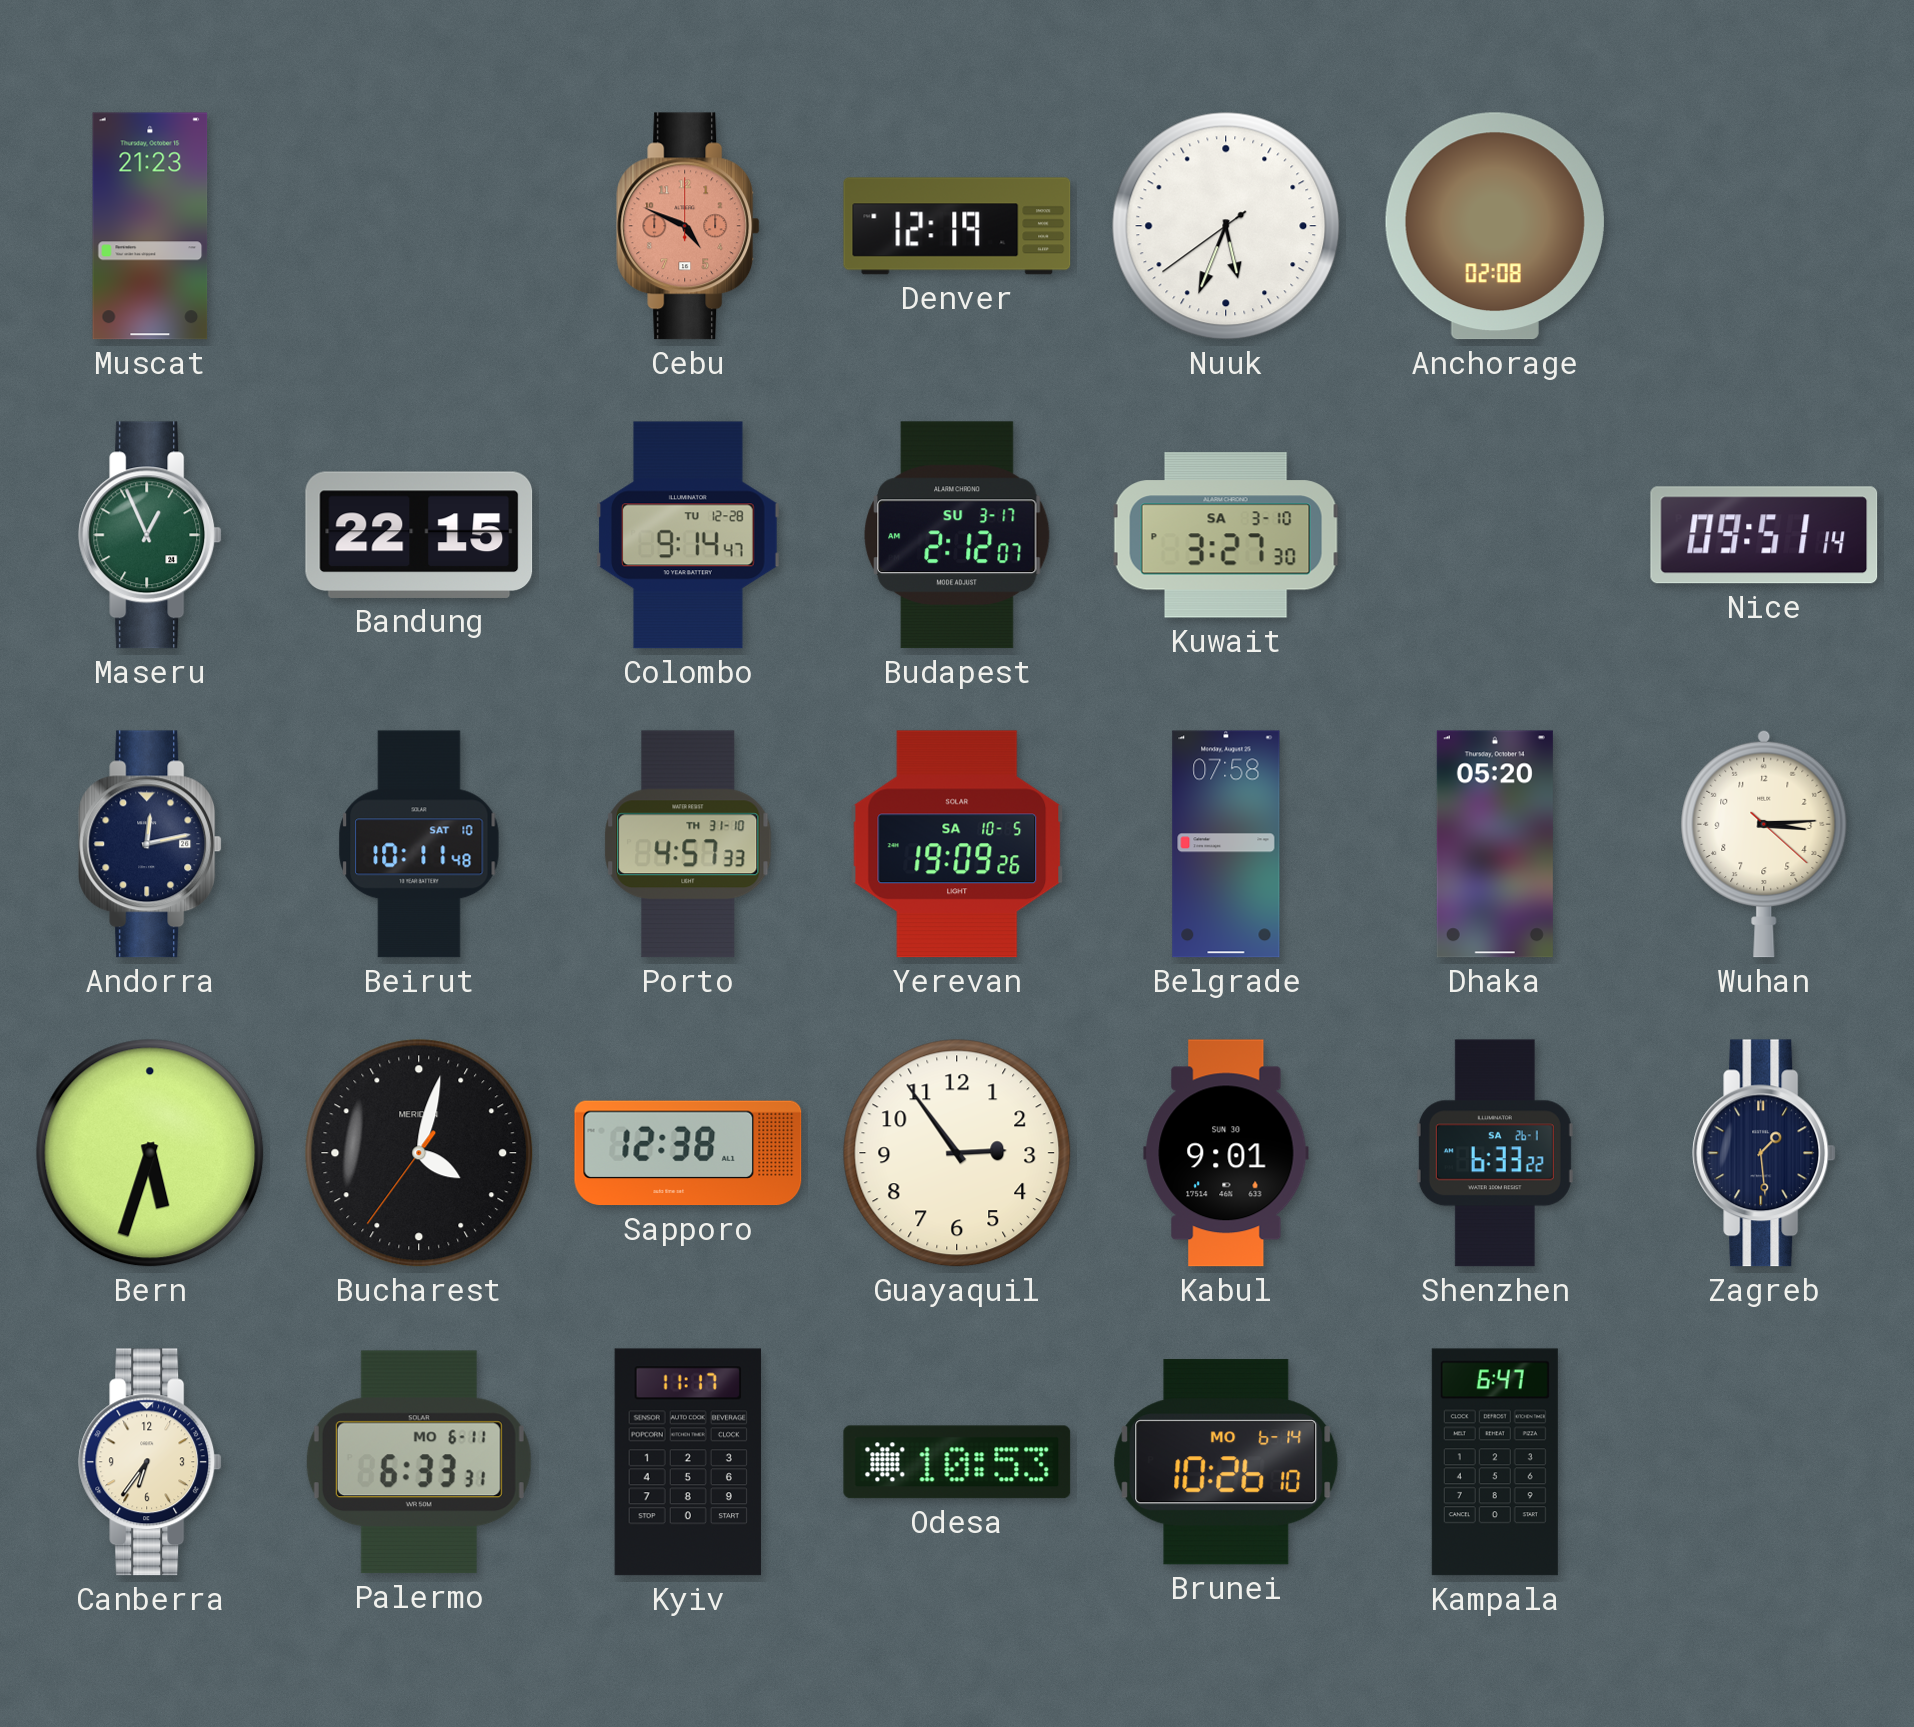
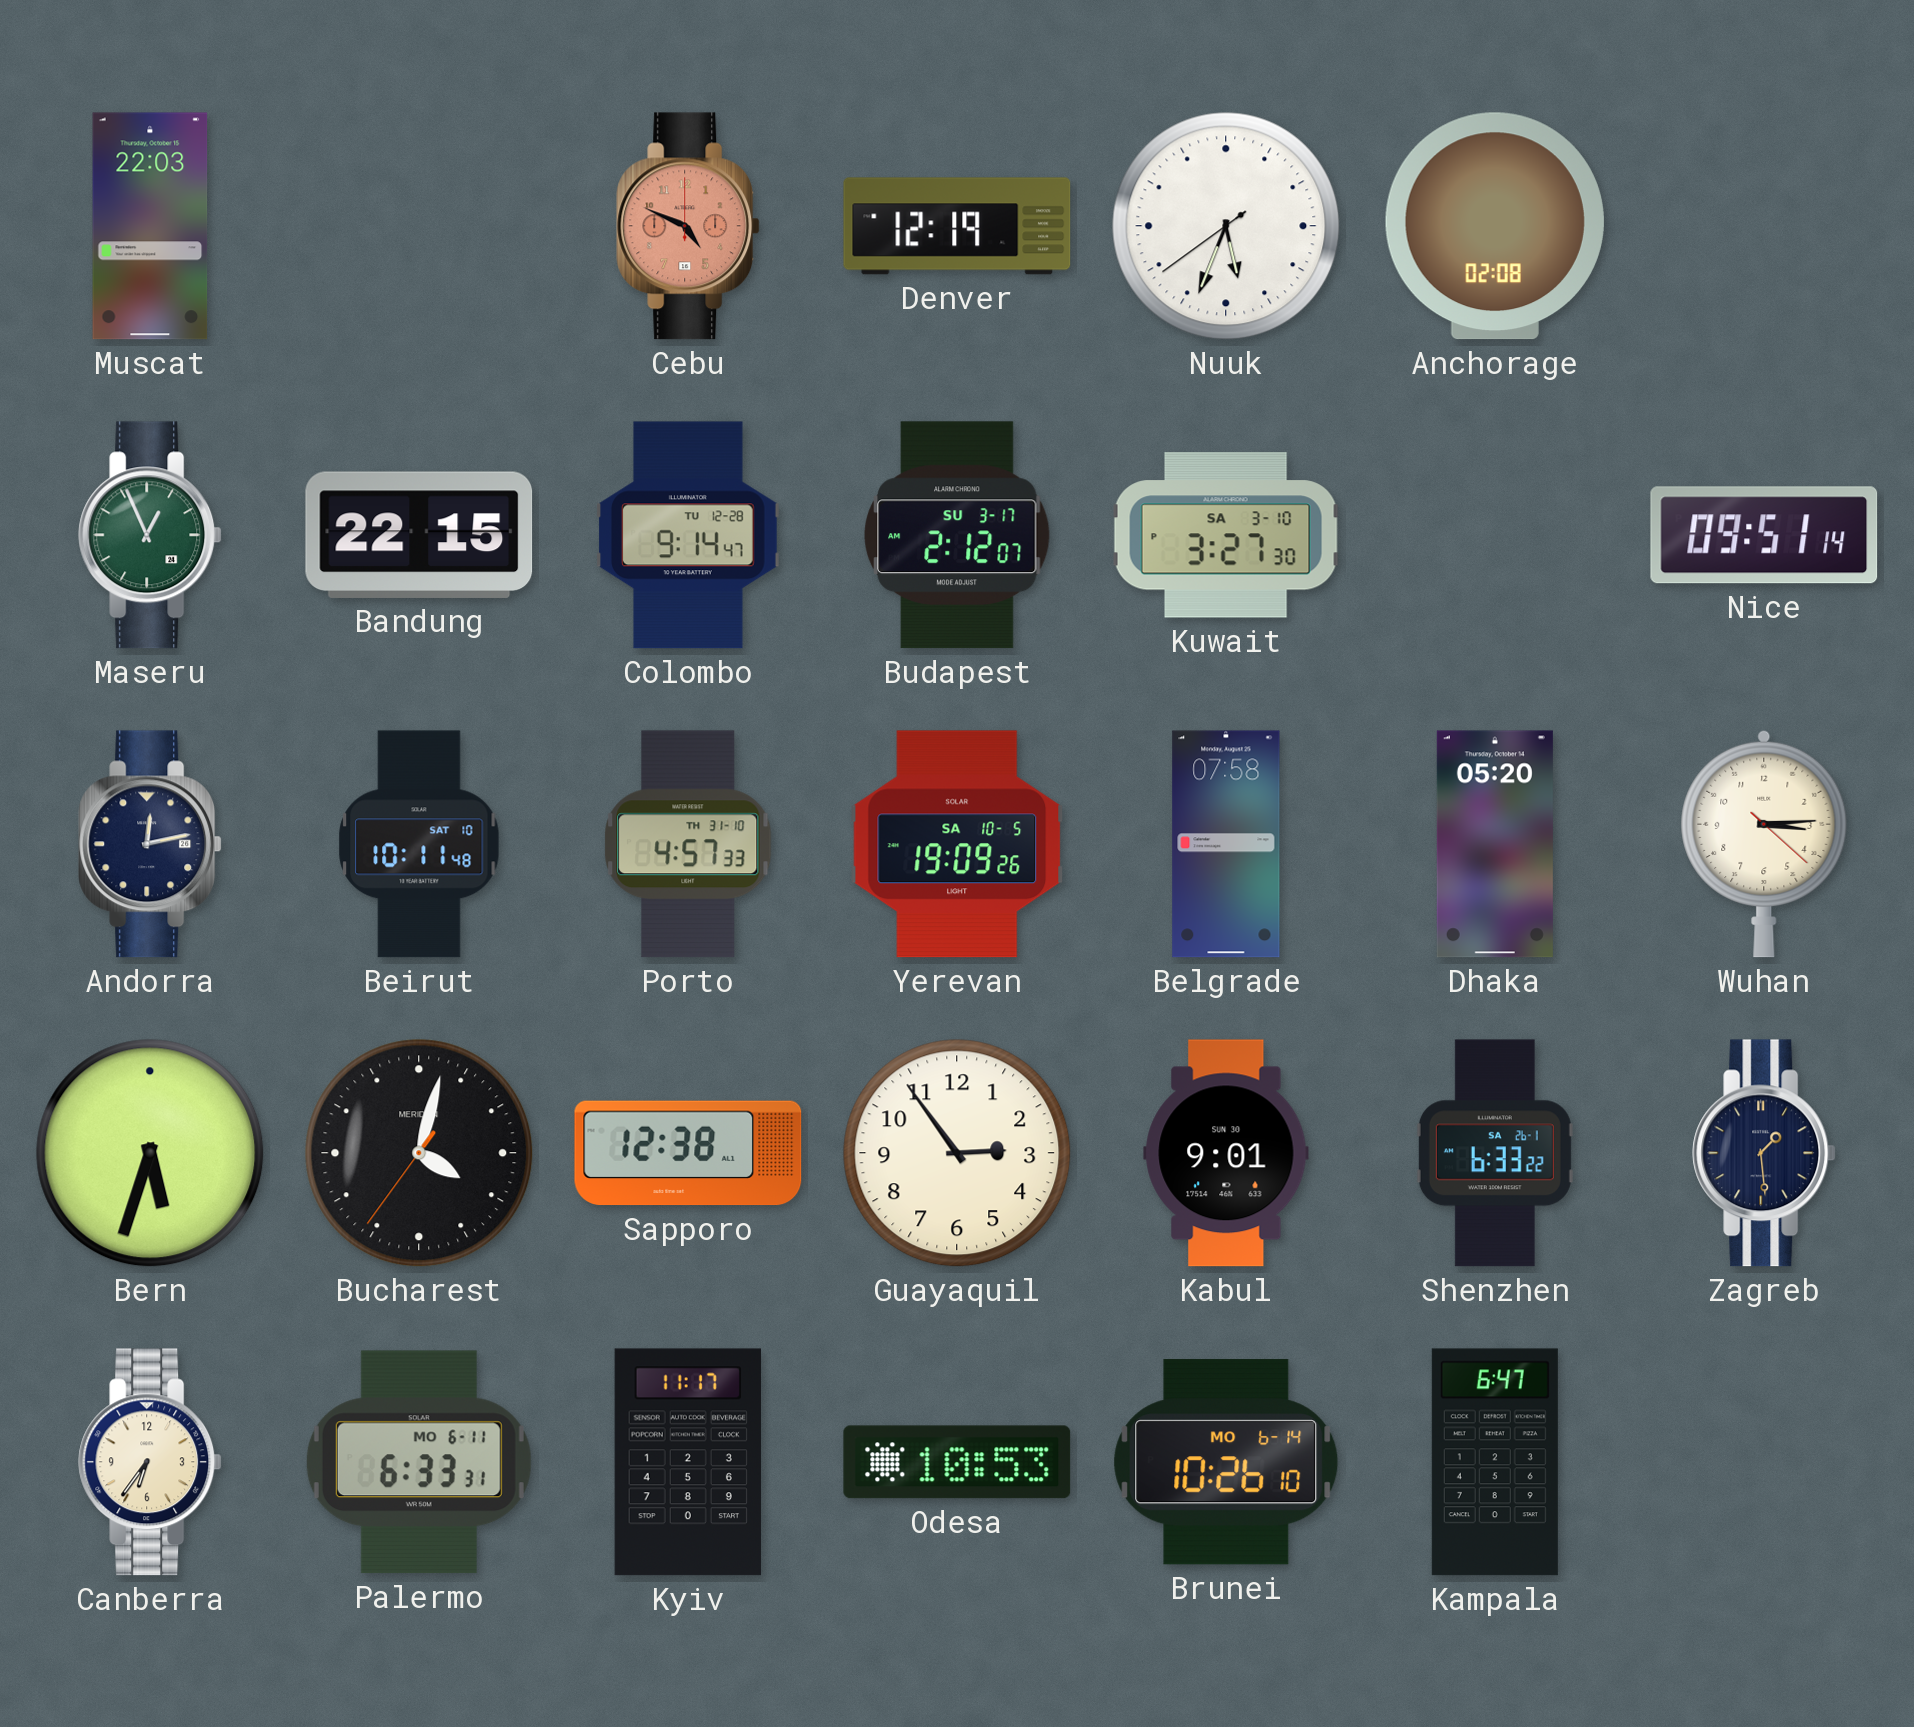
Muscat: 21:23 -> 22:03
